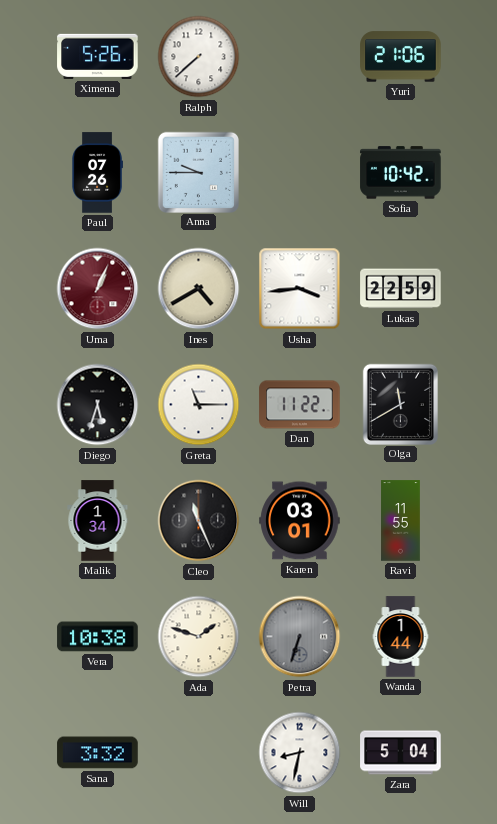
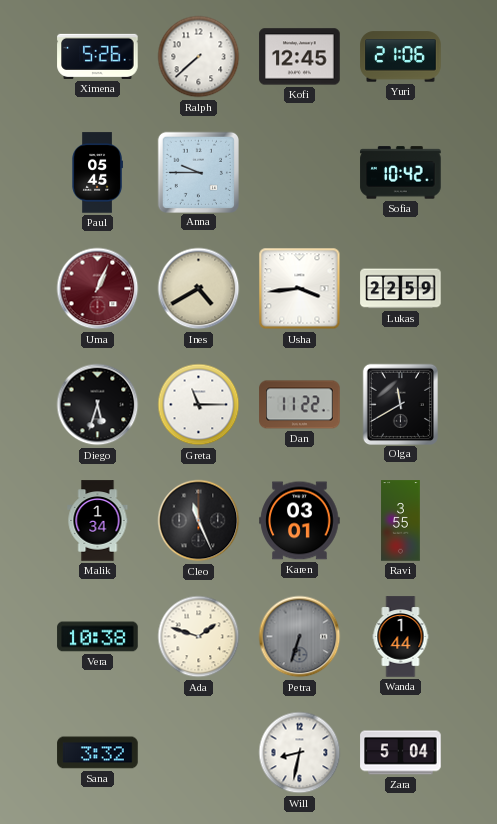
Kofi: none -> 12:45
Paul: 07:26 -> 05:45
Ravi: 11:55 -> 3:55
